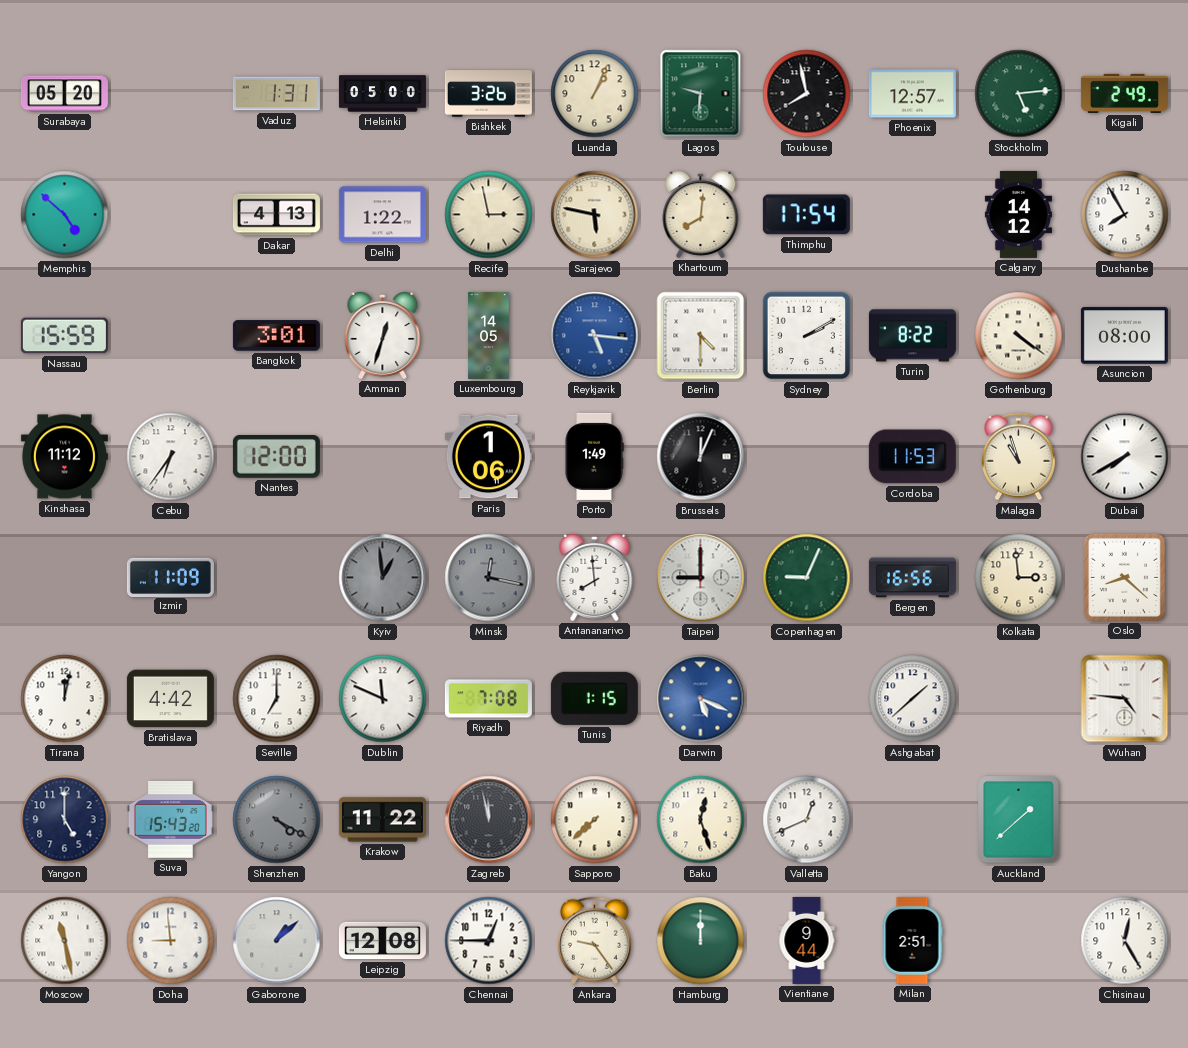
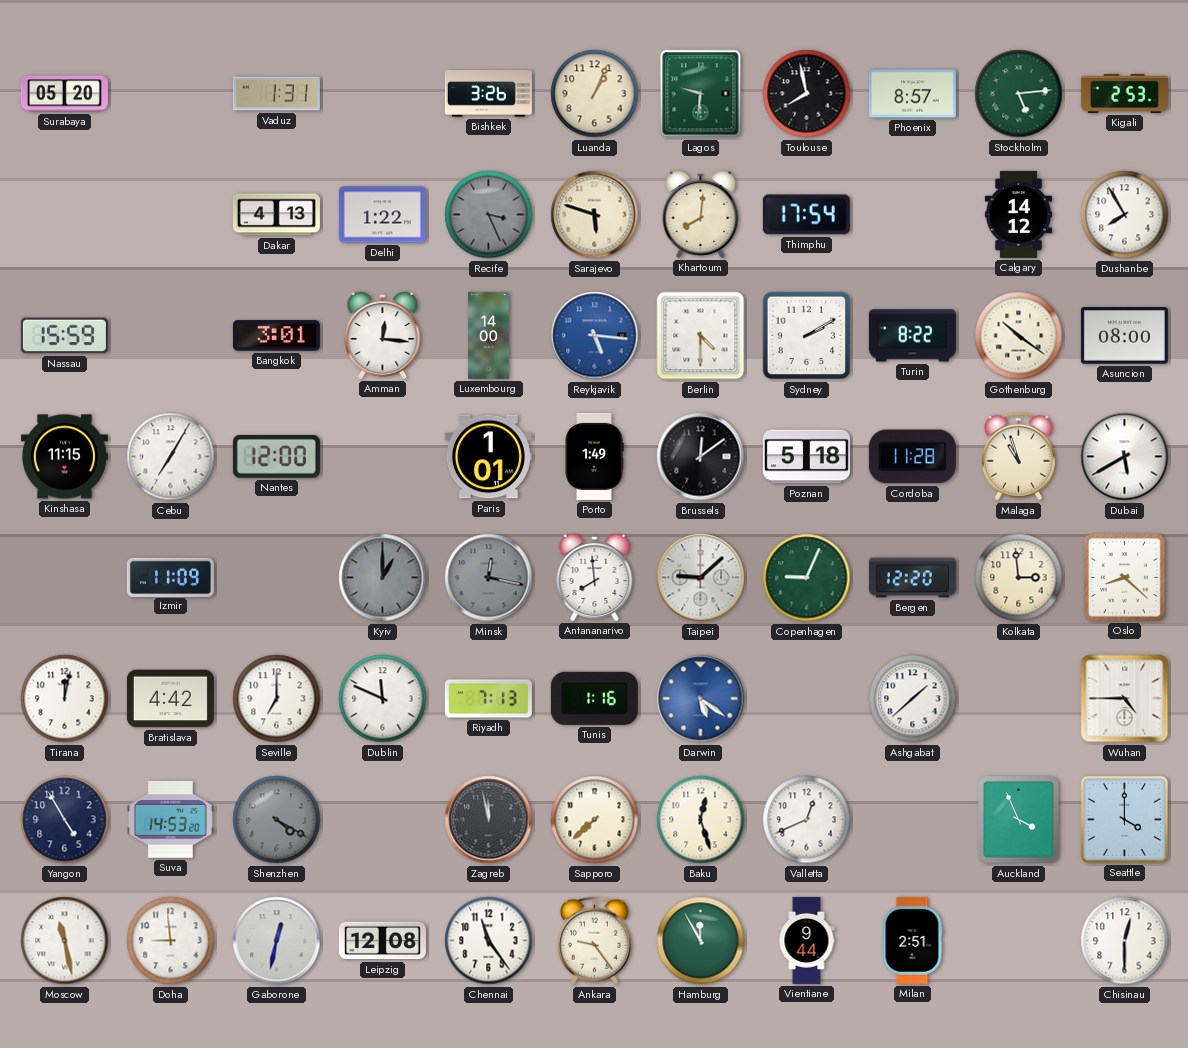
Helsinki: 05:00 -> none
Phoenix: 12:57 -> 8:57
Kigali: 2:49 -> 2:53
Memphis: 4:52 -> none
Recife: 2:58 -> 3:26
Recife dial: cream -> grey
Sarajevo: 5:47 -> 5:48
Amman: 12:33 -> 12:16
Luxembourg: 14:05 -> 14:00
Gothenburg: 4:21 -> 10:21
Kinshasa: 11:12 -> 11:15
Cebu: 6:36 -> 7:05
Paris: 1:06 -> 1:01
Brussels: 12:04 -> 12:09
Poznan: none -> 5:18
Cordoba: 11:53 -> 11:28
Dubai: 7:40 -> 5:40
Kyiv: 12:59 -> 1:00
Taipei: 9:00 -> 9:08
Bergen: 16:56 -> 12:20
Riyadh: 7:08 -> 7:13
Tunis: 1:15 -> 1:16
Darwin: 5:19 -> 5:21
Wuhan: 4:46 -> 4:45
Yangon: 5:00 -> 4:55
Suva: 15:43 -> 14:53
Krakow: 11:22 -> none
Auckland: 1:38 -> 3:56
Seattle: none -> 4:00
Gaborone: 1:08 -> 12:32
Chennai: 12:45 -> 11:24
Hamburg: 12:00 -> 11:55
Chisinau: 12:25 -> 12:30
